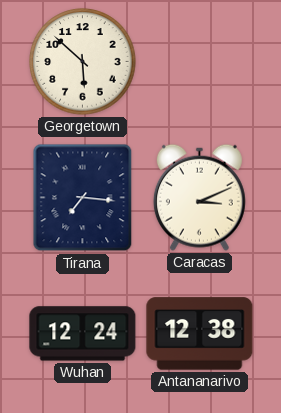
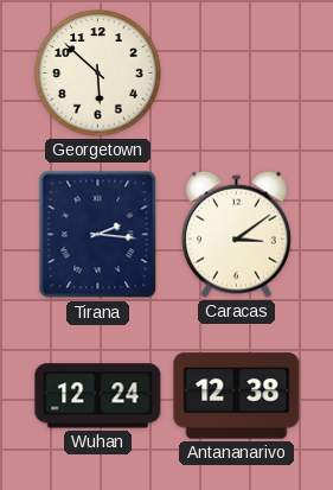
Tirana: 7:16 -> 2:16
Caracas: 3:11 -> 3:09
